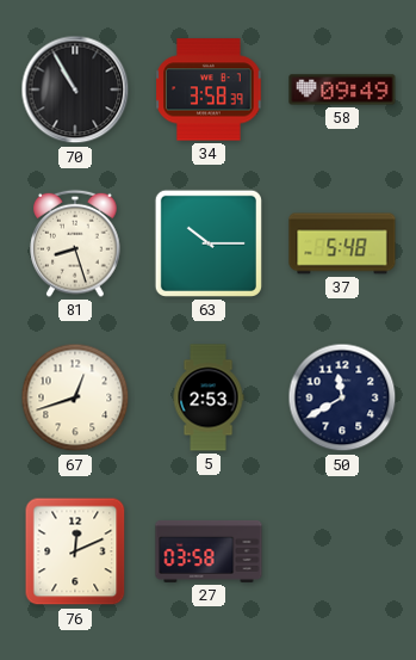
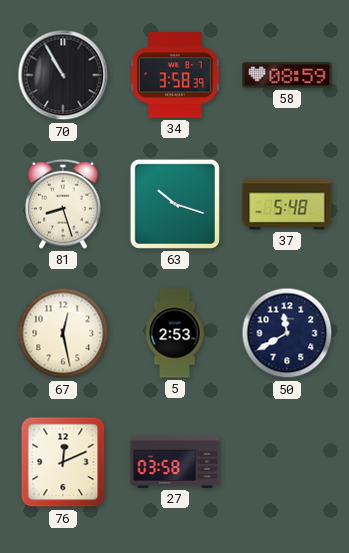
58: 09:49 -> 08:59
63: 10:15 -> 10:18
67: 12:42 -> 12:28
